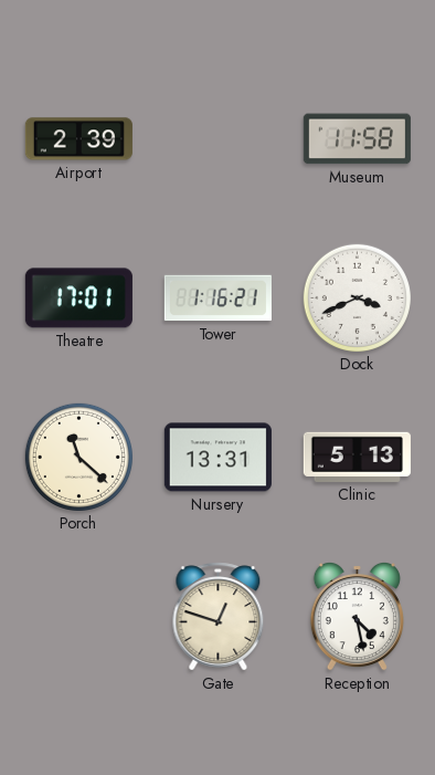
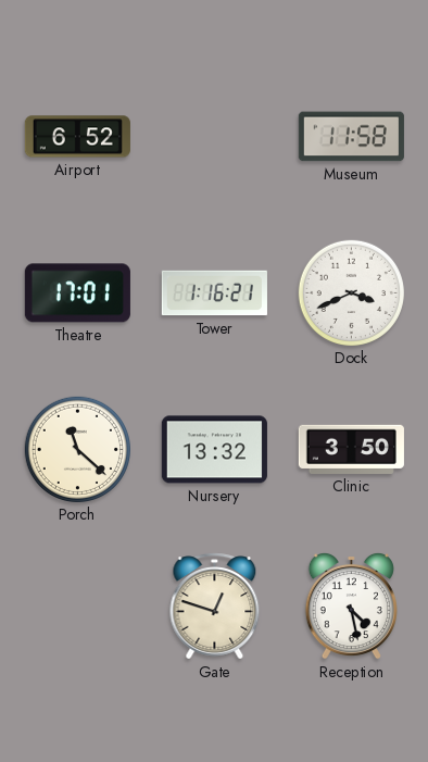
Airport: 2:39 -> 6:52
Nursery: 13:31 -> 13:32
Clinic: 5:13 -> 3:50
